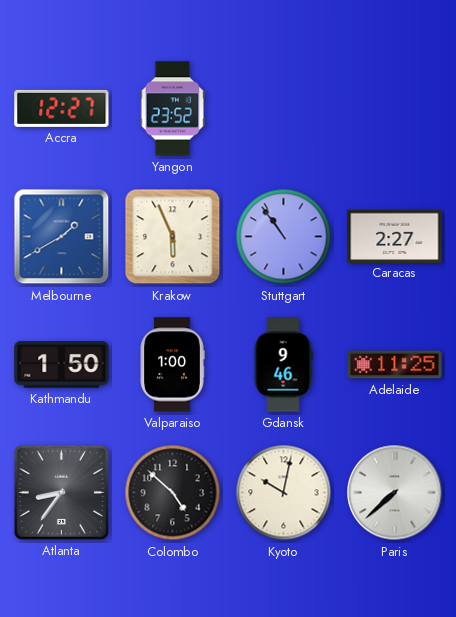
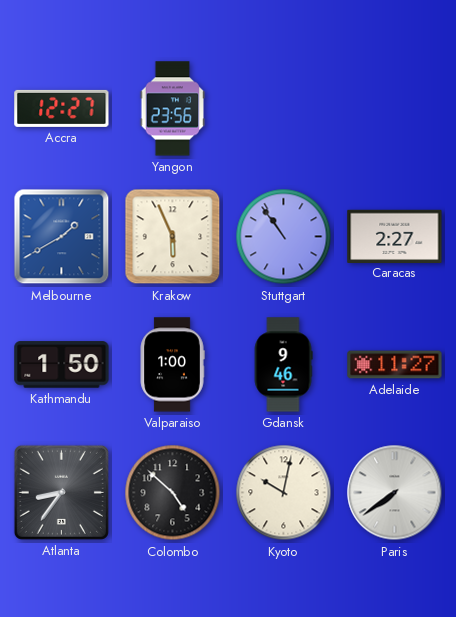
Yangon: 23:52 -> 23:56
Adelaide: 11:25 -> 11:27
Paris: 7:38 -> 7:39
